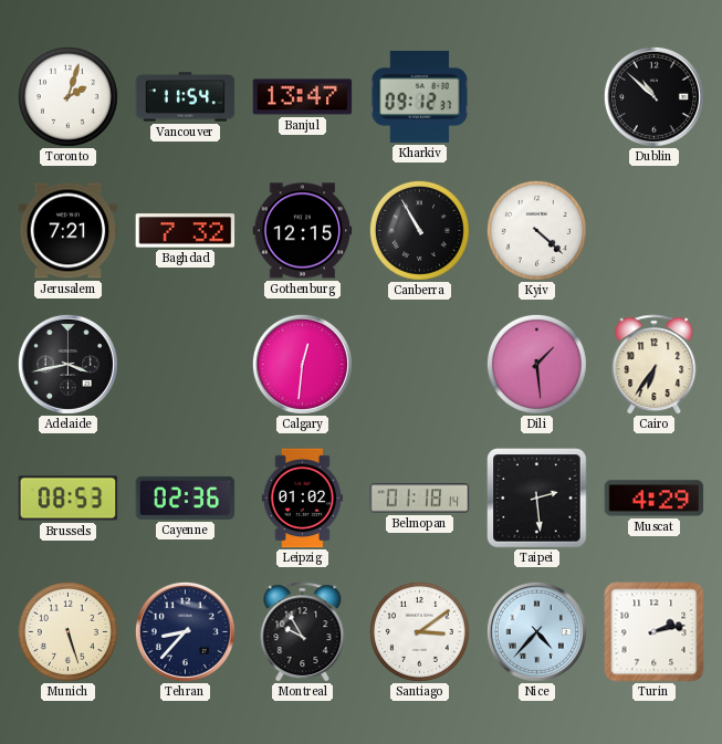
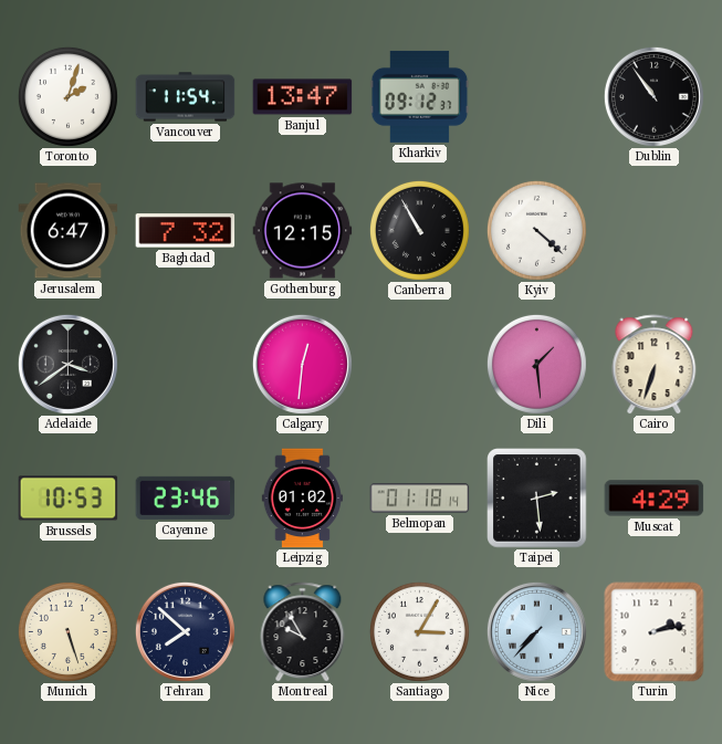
Dublin: 10:52 -> 10:54
Jerusalem: 7:21 -> 6:47
Adelaide: 3:43 -> 3:39
Cairo: 6:36 -> 6:33
Brussels: 08:53 -> 10:53
Cayenne: 02:36 -> 23:46
Tehran: 8:37 -> 7:52
Santiago: 3:09 -> 3:05
Nice: 4:37 -> 7:37
